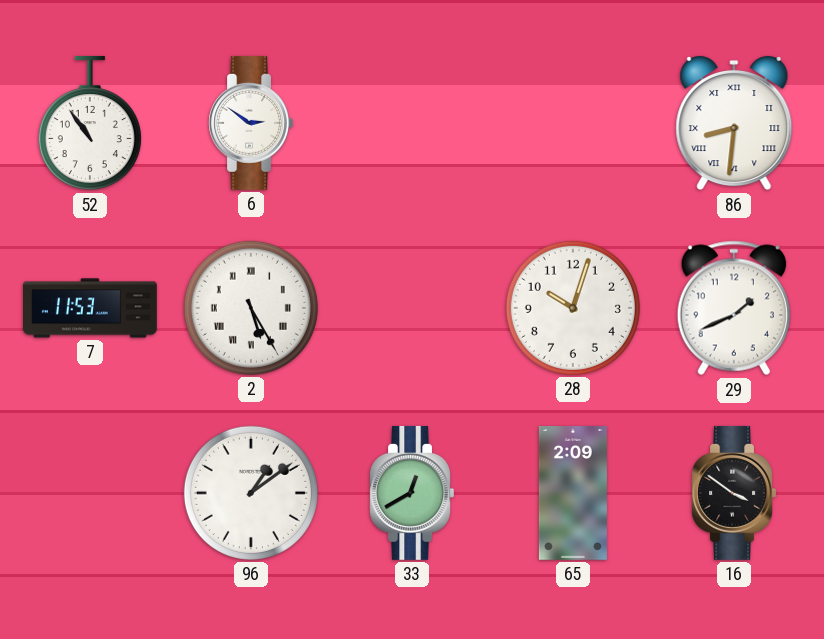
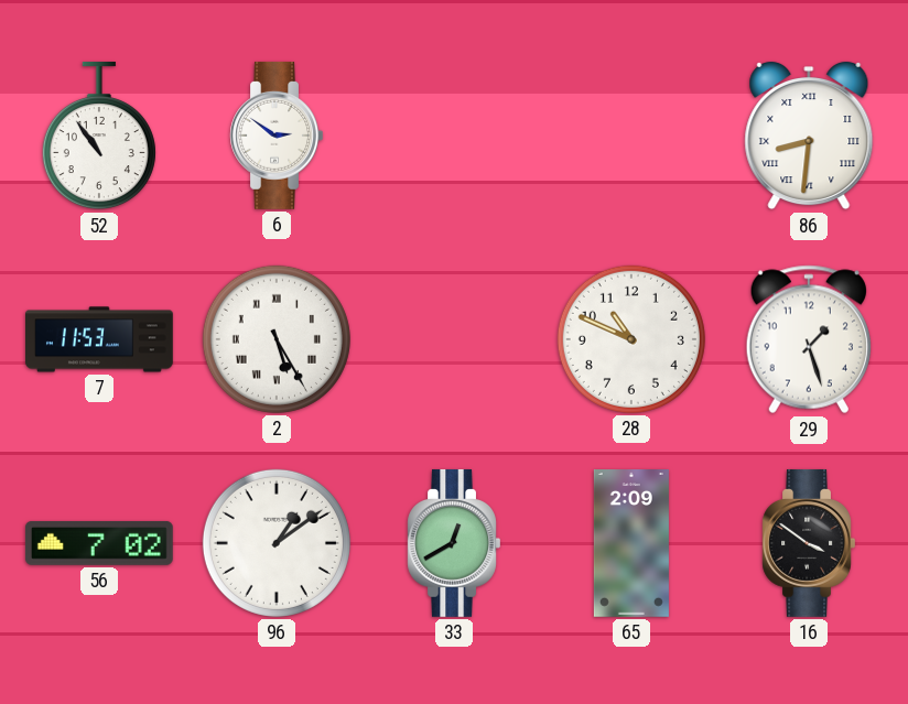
28: 10:03 -> 10:49
29: 1:41 -> 1:27
56: none -> 7:02
